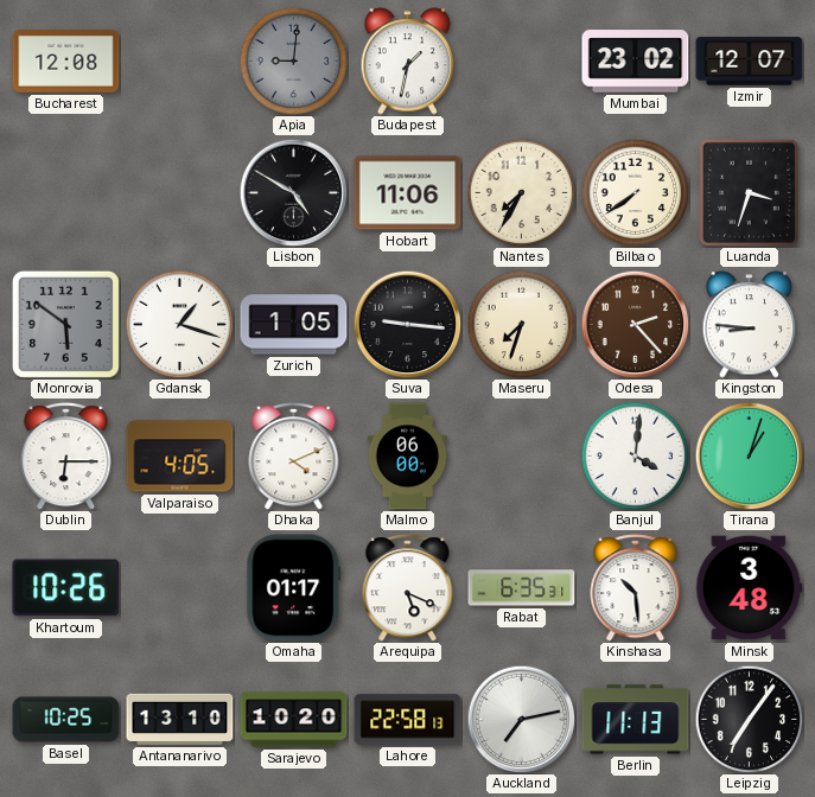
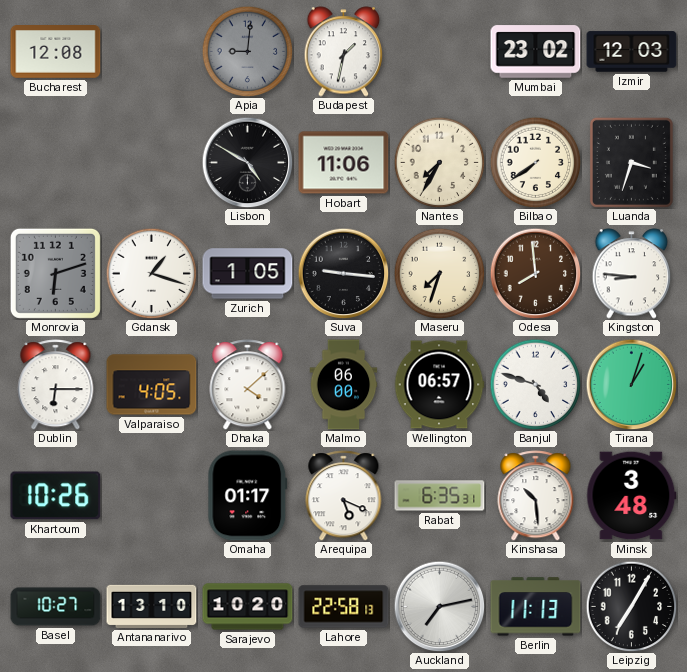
Izmir: 12:07 -> 12:03
Monrovia: 5:51 -> 6:12
Odesa: 2:23 -> 7:59
Dhaka: 4:11 -> 4:08
Wellington: none -> 06:57
Banjul: 4:01 -> 4:48
Basel: 10:25 -> 10:27
Leipzig: 7:06 -> 7:05
